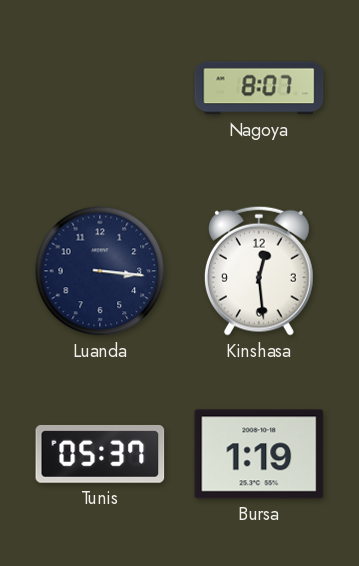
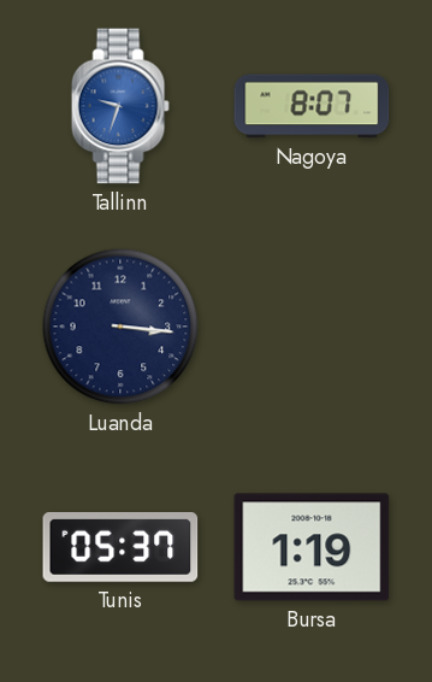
Tallinn: none -> 9:33
Kinshasa: 12:29 -> none
